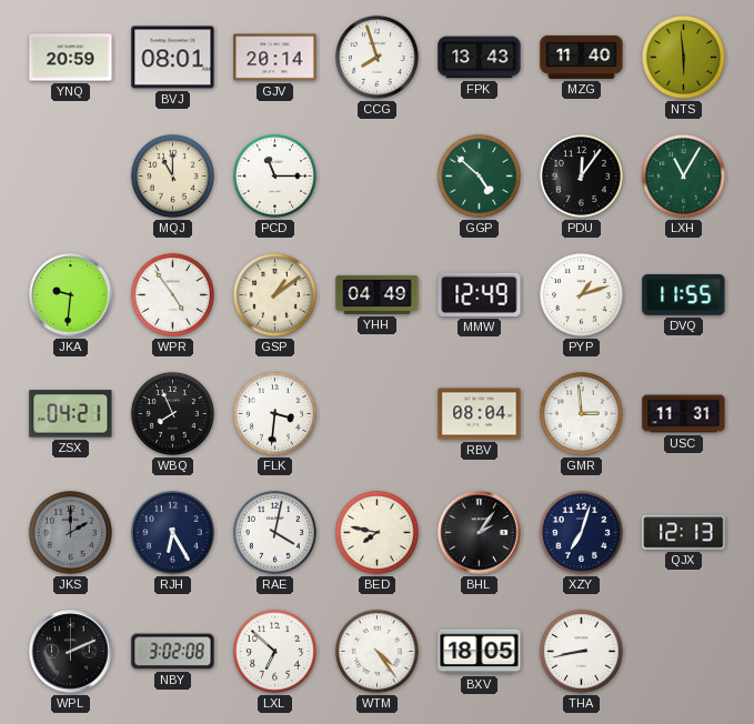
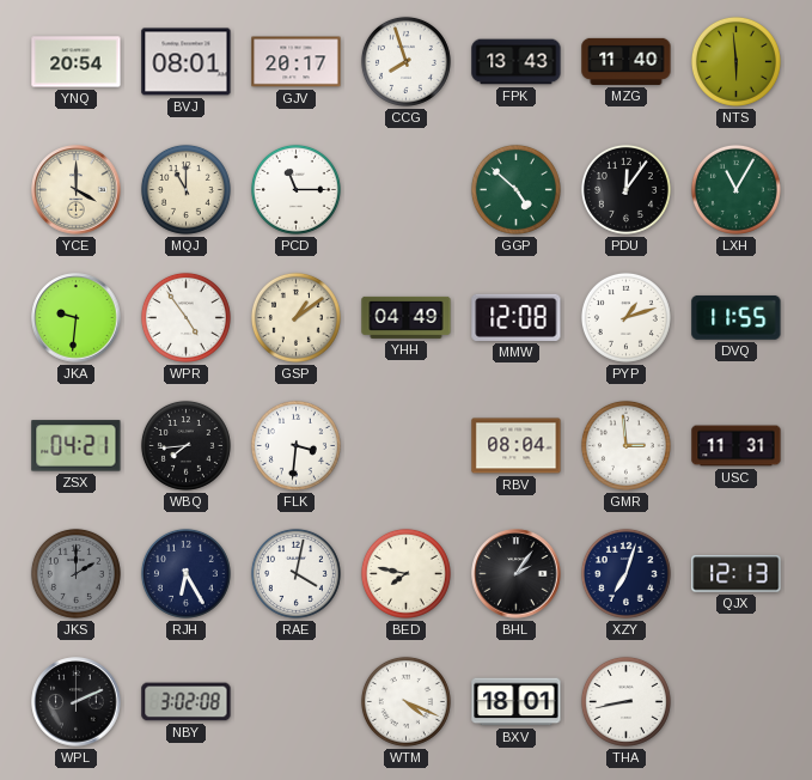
YNQ: 20:59 -> 20:54
GJV: 20:14 -> 20:17
YCE: none -> 4:00
MMW: 12:49 -> 12:08
WBQ: 7:56 -> 7:44
LXL: 6:52 -> none
WTM: 4:24 -> 4:19
BXV: 18:05 -> 18:01
